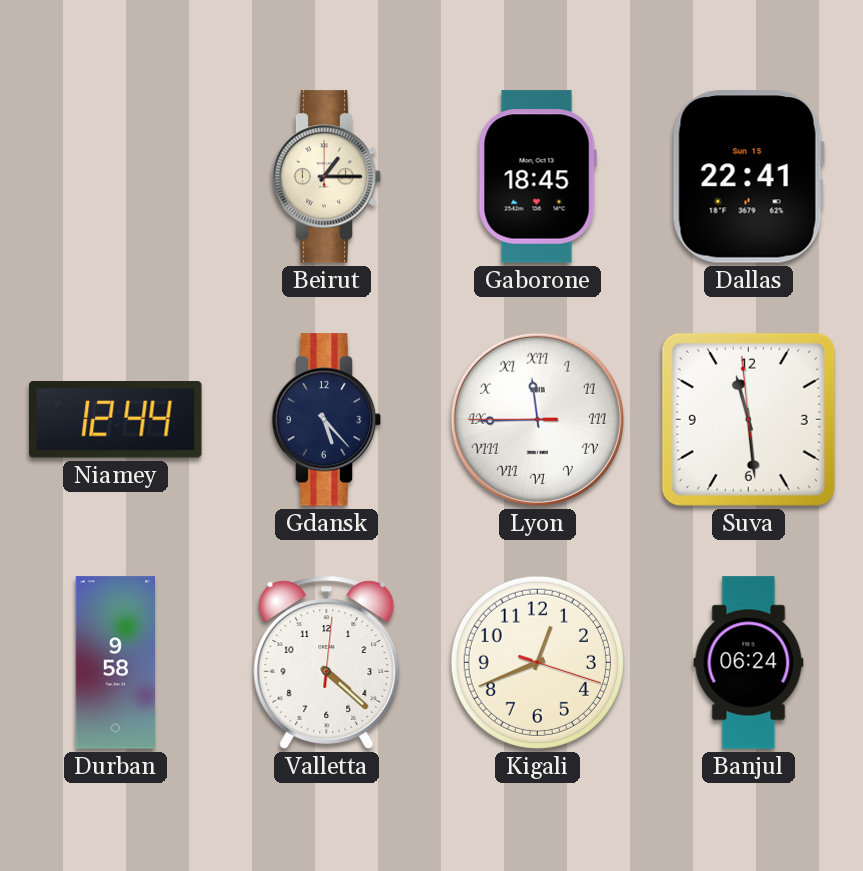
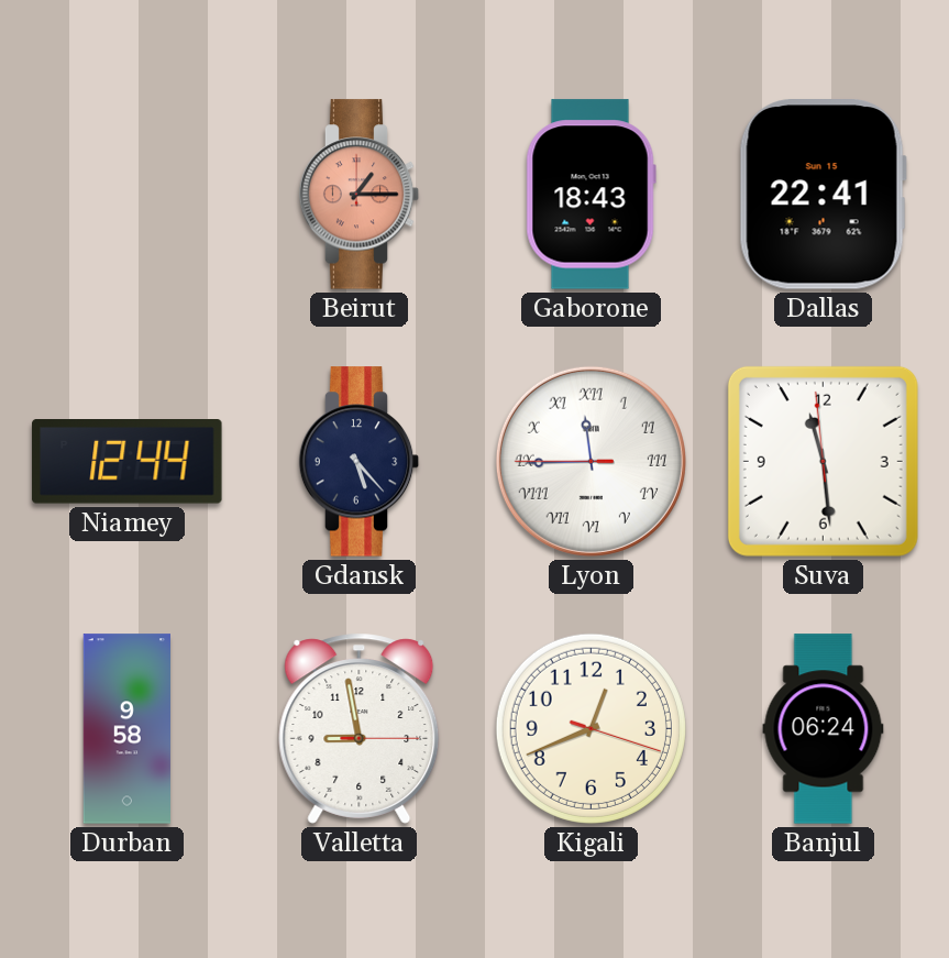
Beirut dial: cream -> salmon
Gaborone: 18:45 -> 18:43
Valletta: 4:22 -> 8:58
